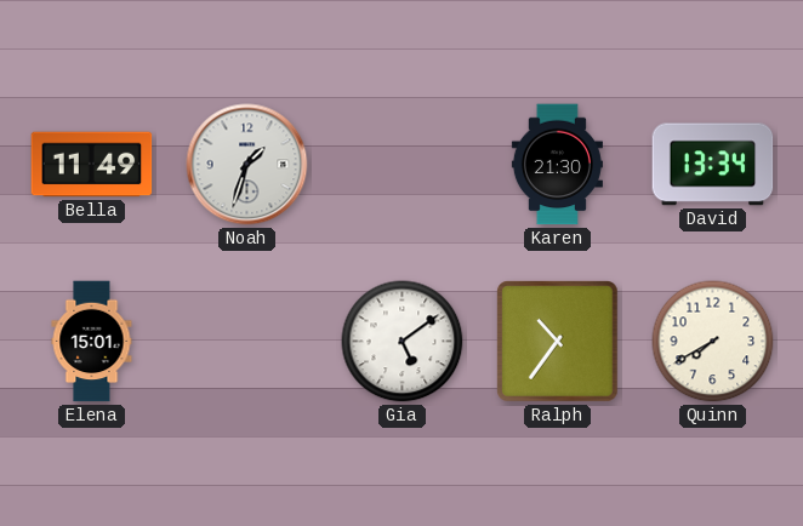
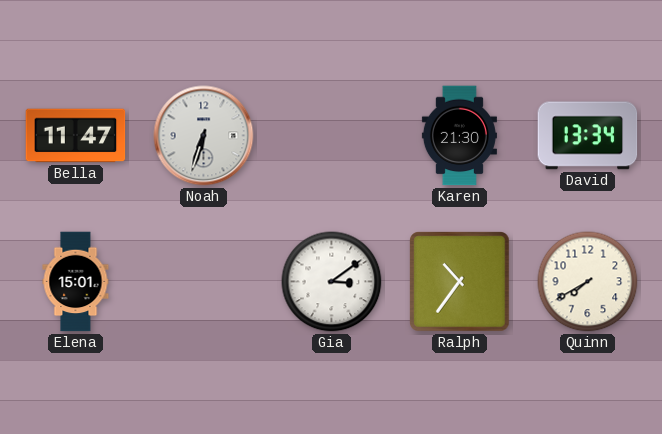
Bella: 11:49 -> 11:47
Noah: 1:33 -> 6:33
Gia: 5:09 -> 3:09
